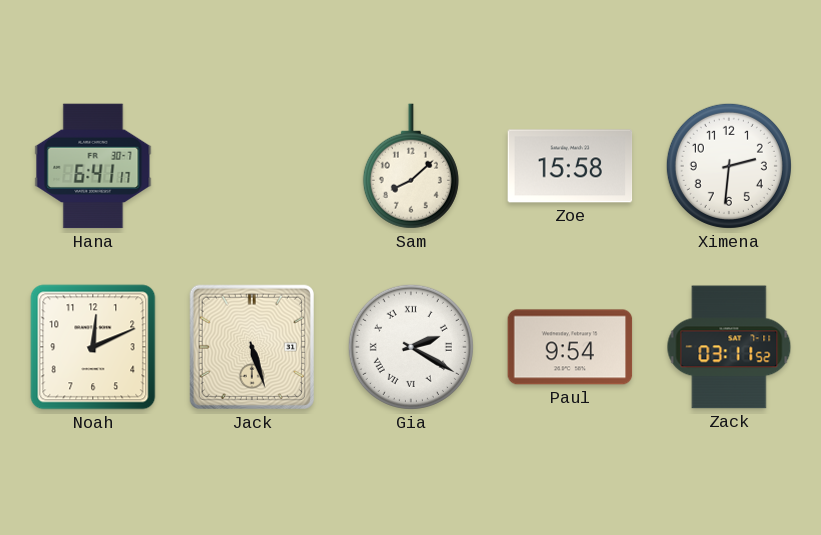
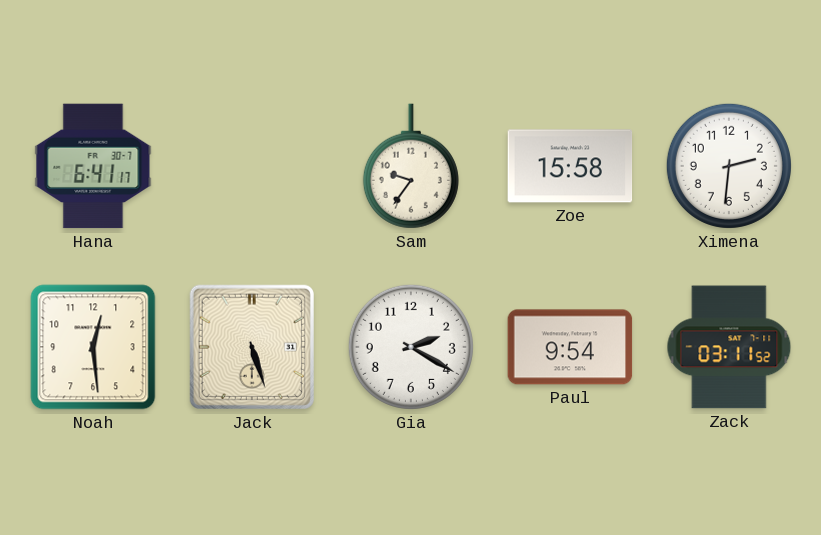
Sam: 8:08 -> 9:36
Noah: 12:11 -> 12:29
Gia numerals: Roman -> Arabic
